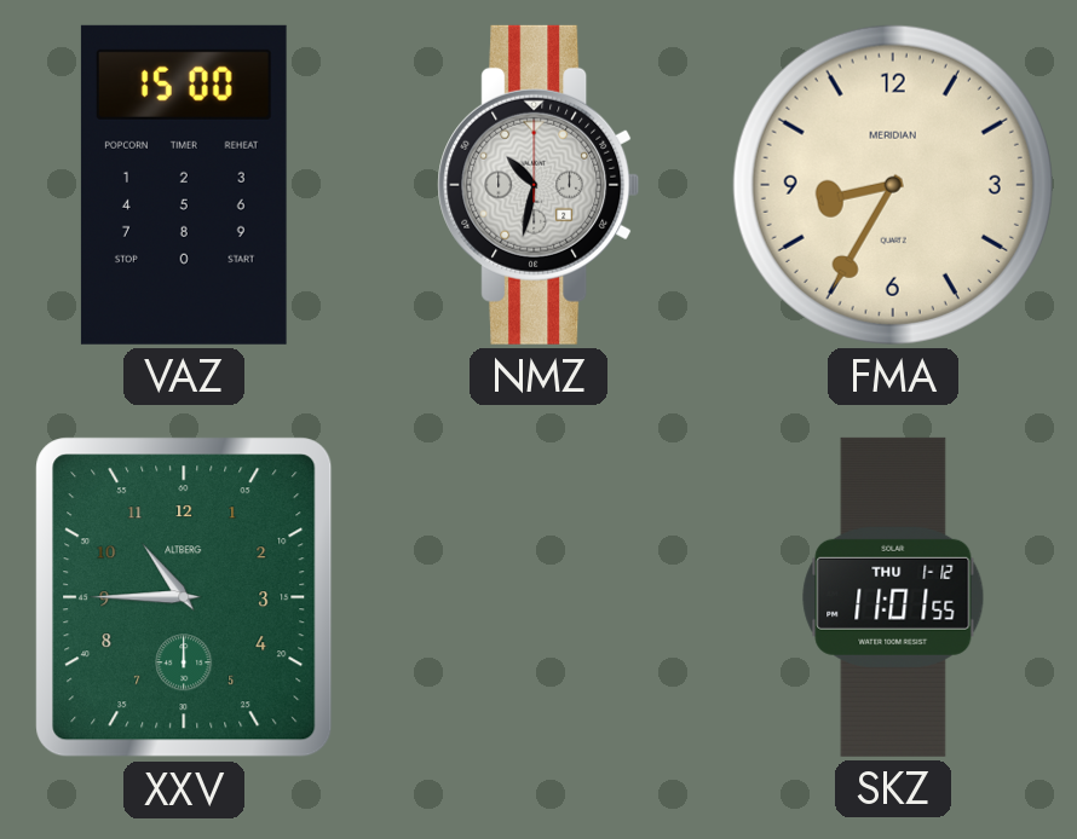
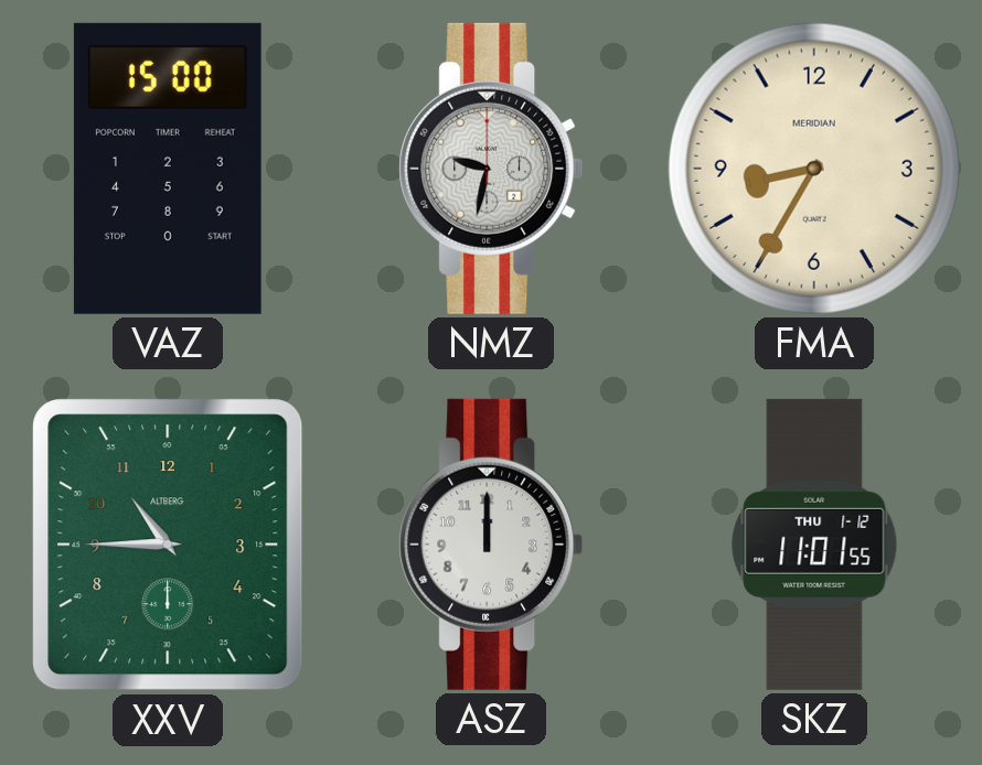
NMZ: 10:32 -> 9:32
ASZ: none -> 12:00
